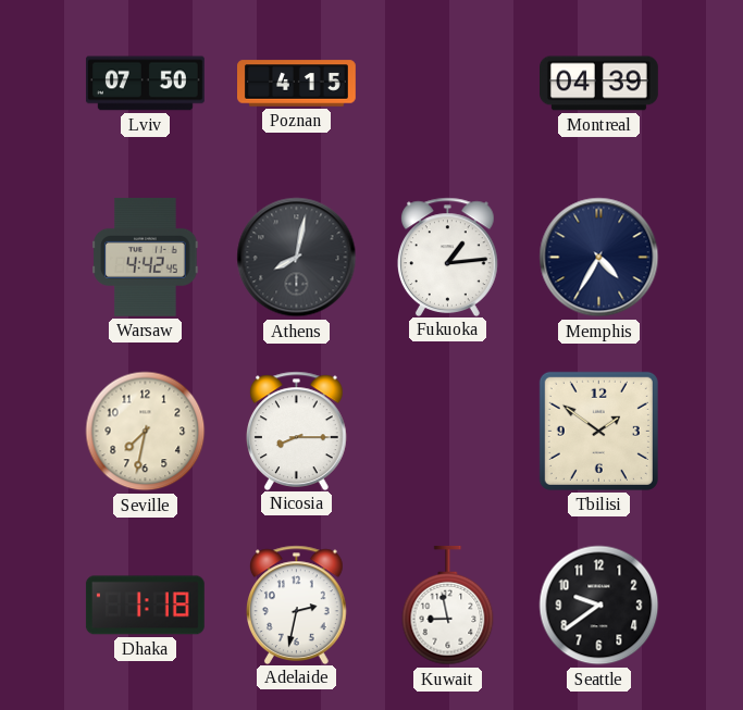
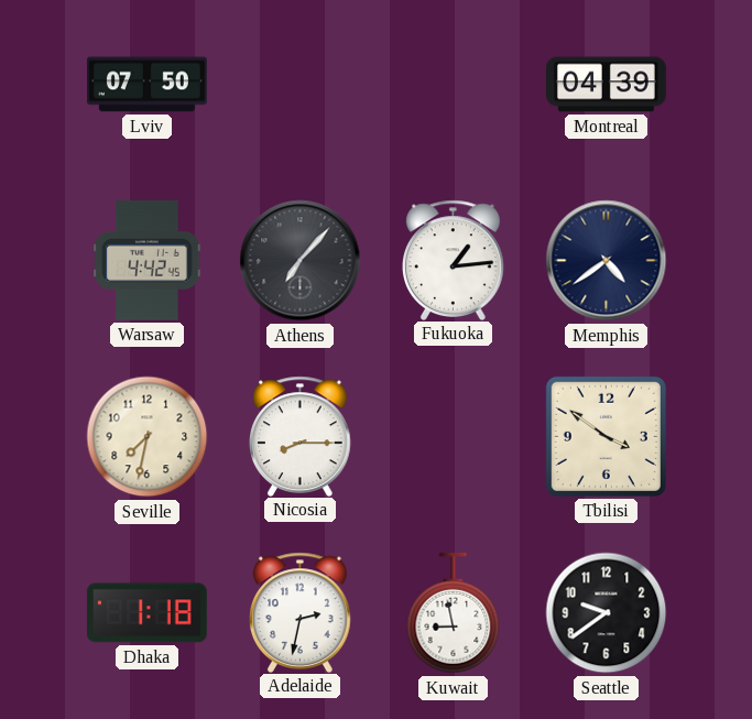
Poznan: 4:15 -> none
Athens: 8:02 -> 7:07
Memphis: 4:35 -> 4:39
Tbilisi: 1:51 -> 3:51
